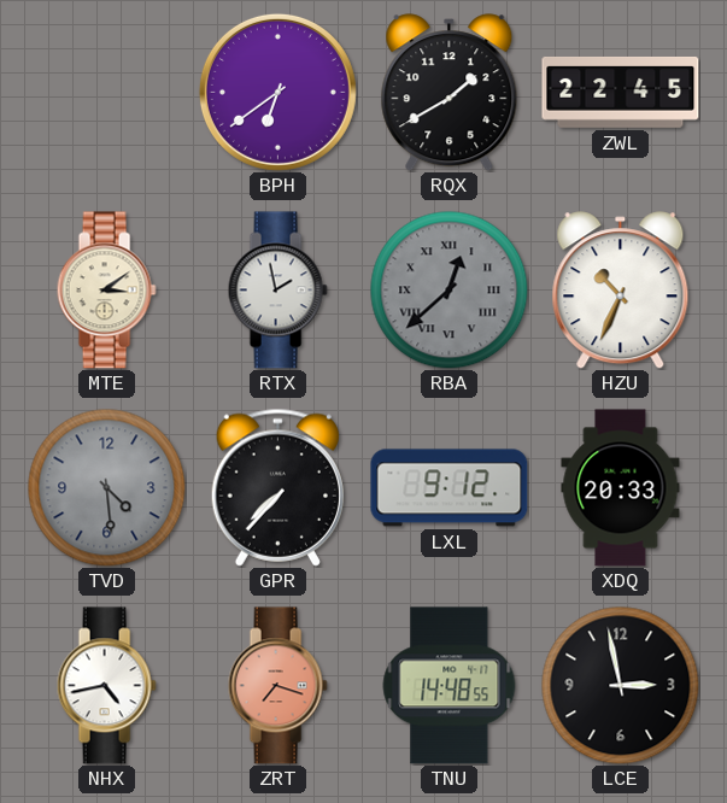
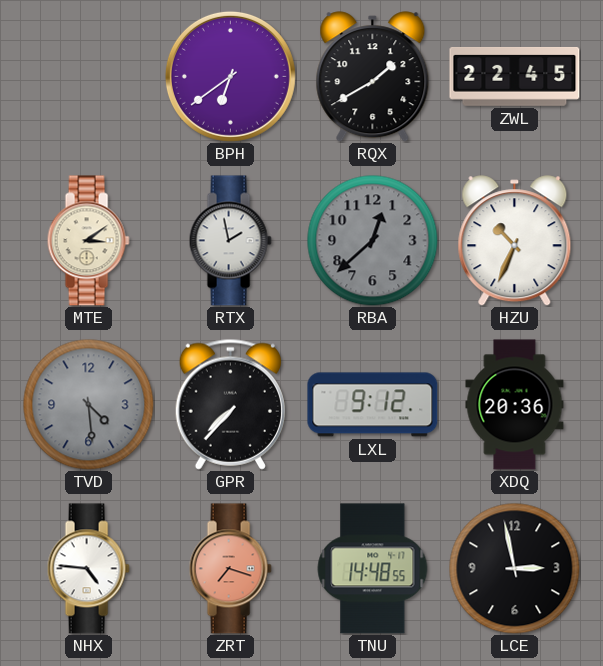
RBA numerals: Roman -> Arabic
XDQ: 20:33 -> 20:36
NHX: 4:43 -> 4:46
